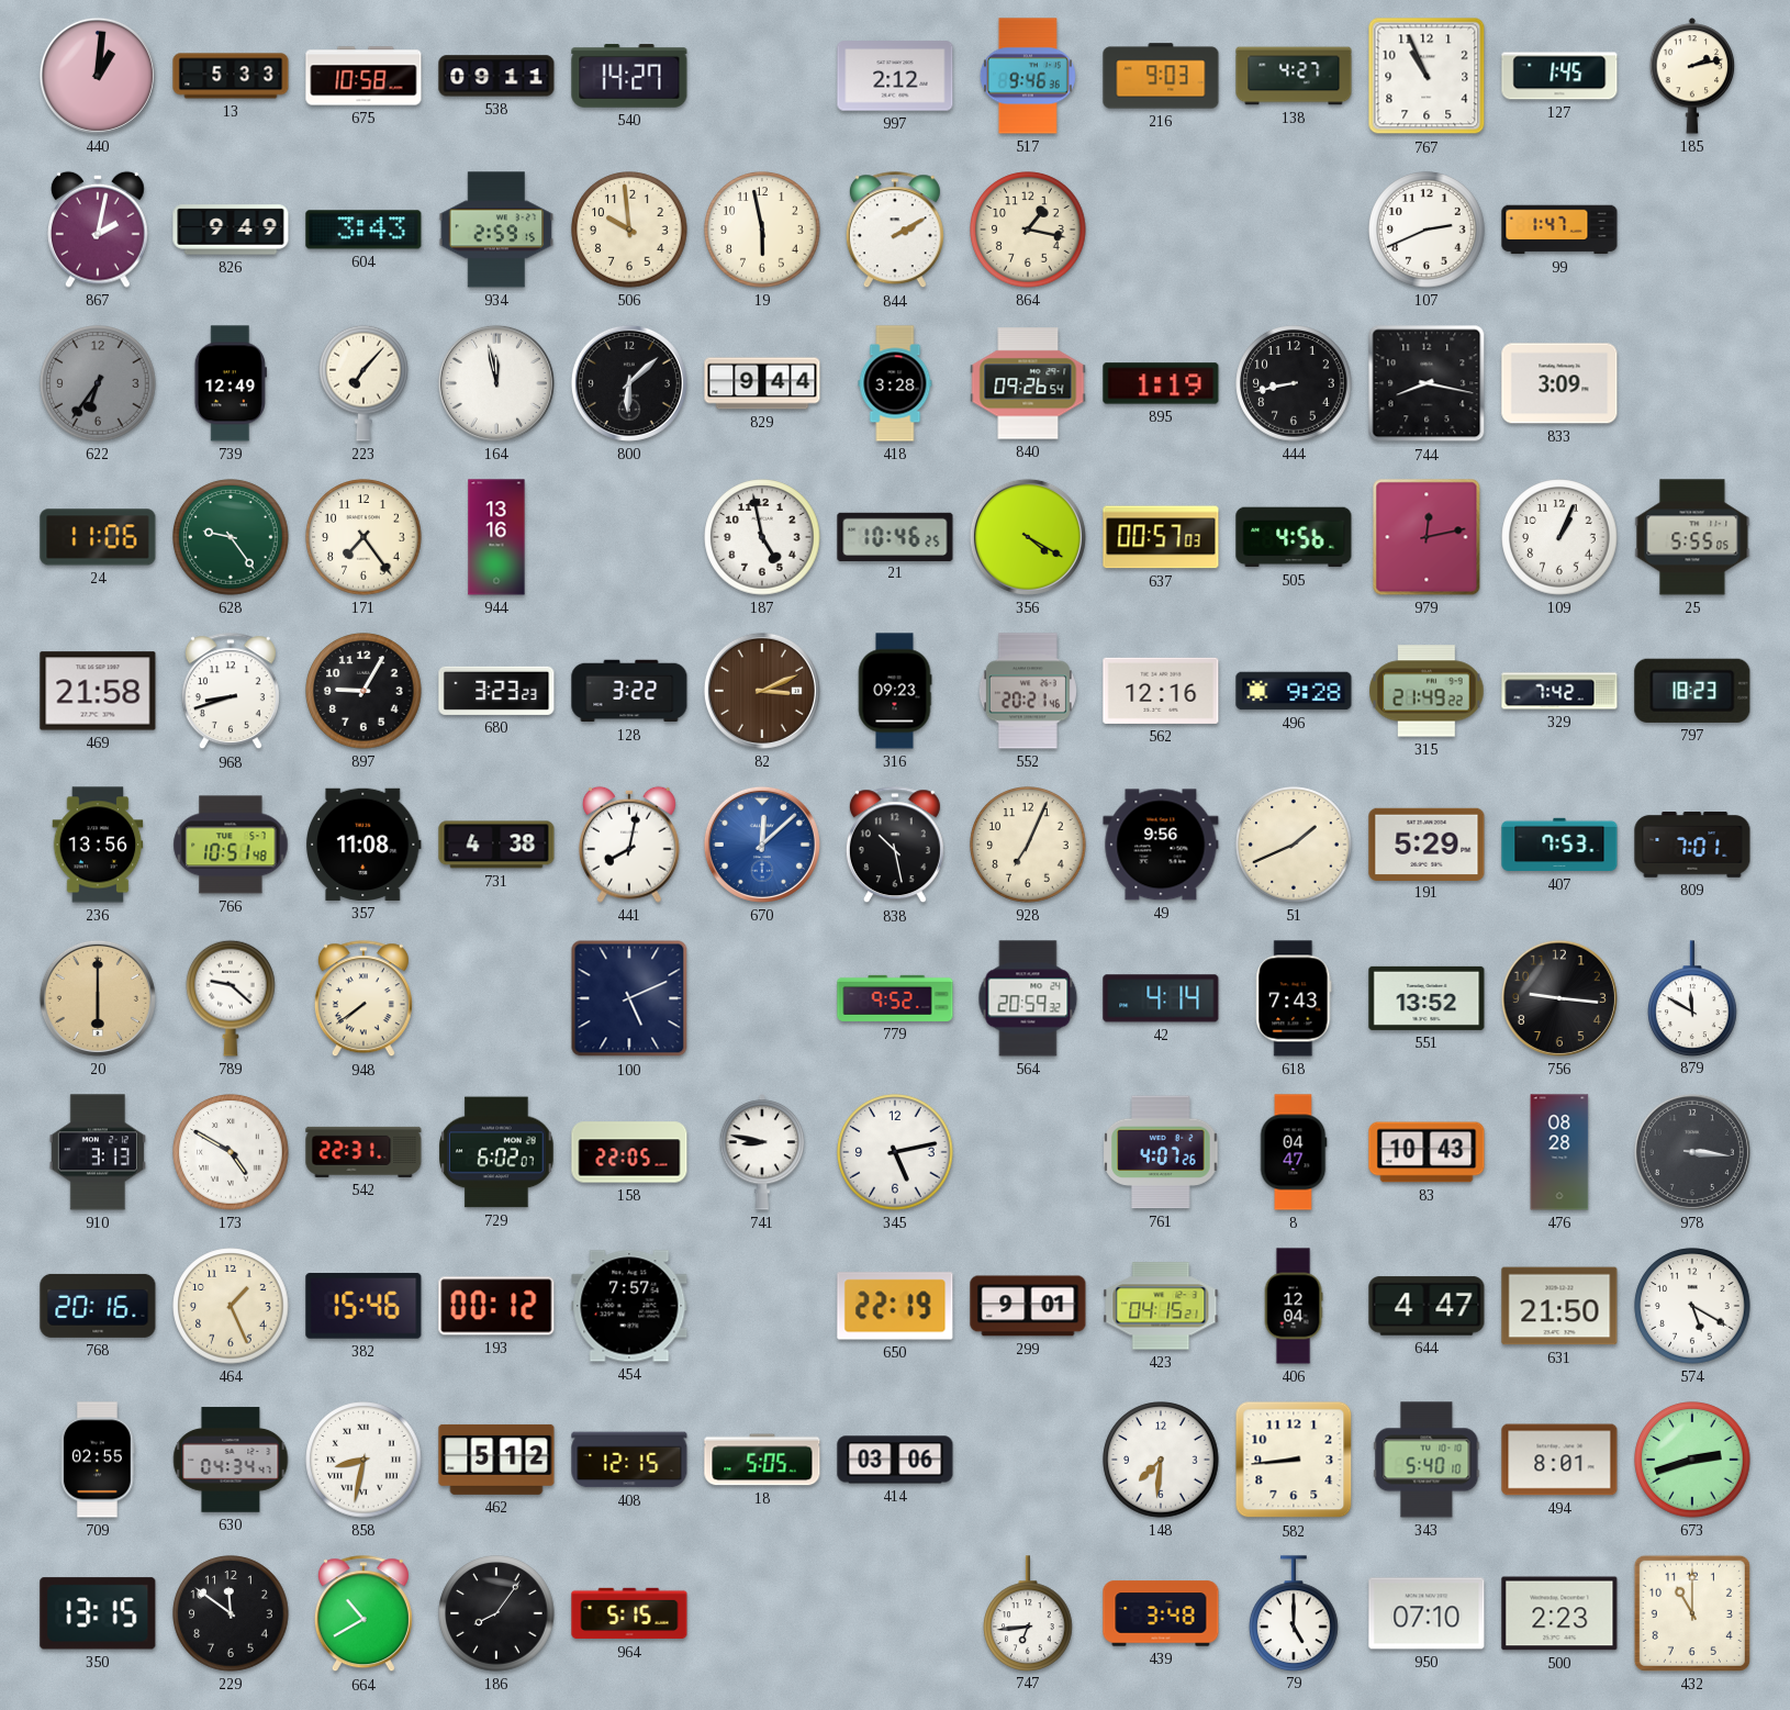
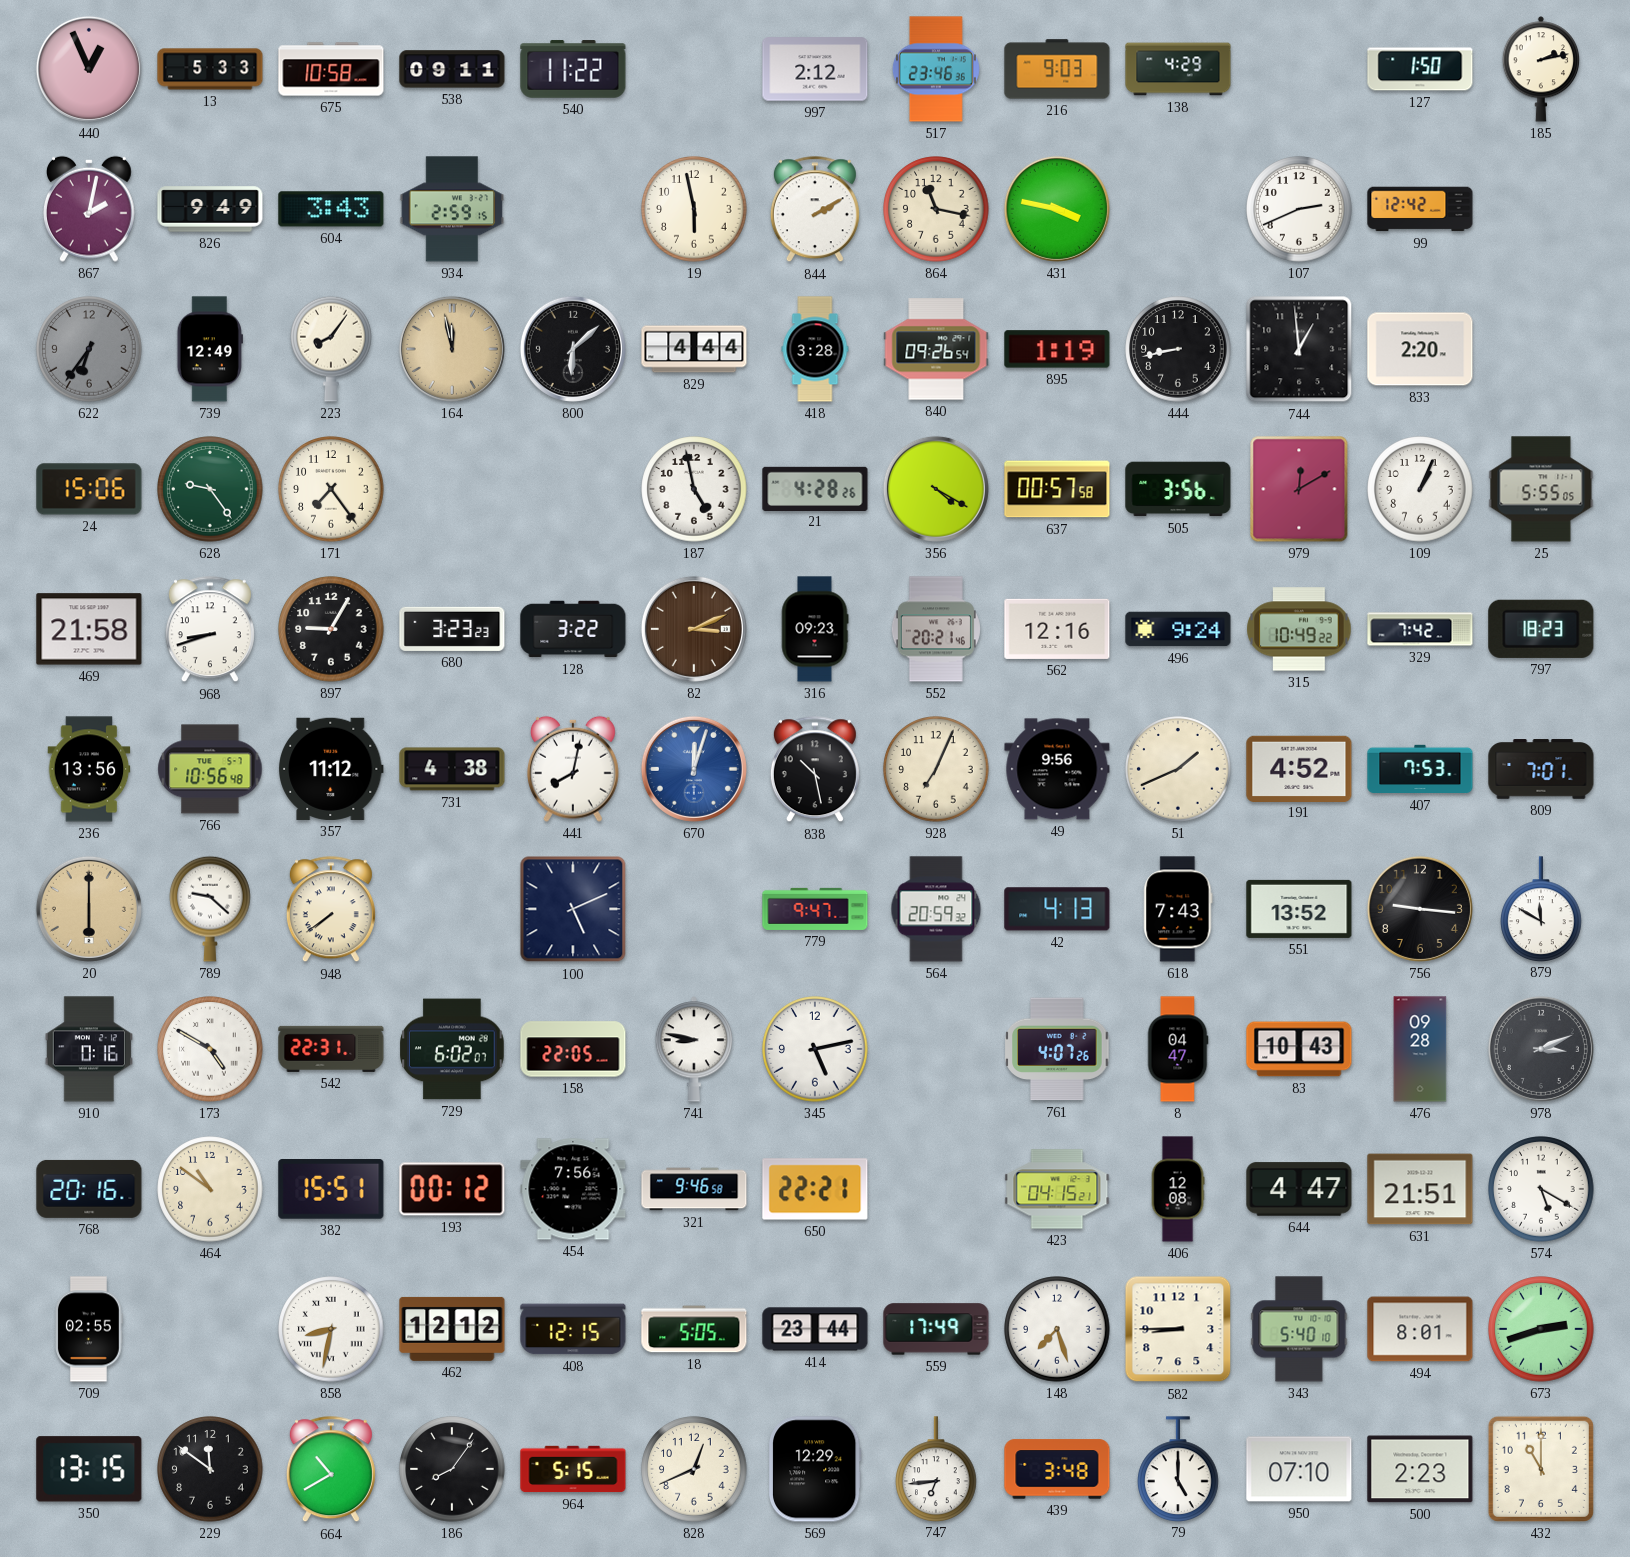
440: 1:01 -> 12:56
540: 14:27 -> 11:22
517: 9:46 -> 23:46
138: 4:27 -> 4:29
767: 10:56 -> none
127: 1:45 -> 1:50
506: 9:59 -> none
864: 1:17 -> 11:17
431: none -> 3:47
99: 1:47 -> 12:42
223: 7:07 -> 8:06
164 dial: white -> champagne
829: 9:44 -> 4:44
744: 8:17 -> 12:59
833: 3:09 -> 2:20
24: 11:06 -> 15:06
944: 13:16 -> none
21: 10:46 -> 4:28
637: 00:57:03 -> 00:57:58
505: 4:56 -> 3:56
979: 12:13 -> 12:10
496: 9:28 -> 9:24
315: 21:49 -> 10:49
766: 10:51 -> 10:56
357: 11:08 -> 11:12
670: 12:08 -> 12:03
191: 5:29 -> 4:52
779: 9:52 -> 9:47
42: 4:14 -> 4:13
910: 3:13 -> 0:16
476: 08:28 -> 09:28
978: 3:16 -> 3:11
464: 1:26 -> 10:51
382: 15:46 -> 15:51
454: 7:57 -> 7:56
321: none -> 9:46
650: 22:19 -> 22:21
299: 9:01 -> none
406: 12:04 -> 12:08
631: 21:50 -> 21:51
630: 04:34 -> none
462: 5:12 -> 12:12
414: 03:06 -> 23:44
559: none -> 17:49
148: 7:31 -> 7:27
582: 8:44 -> 8:45
828: none -> 12:41
569: none -> 12:29
